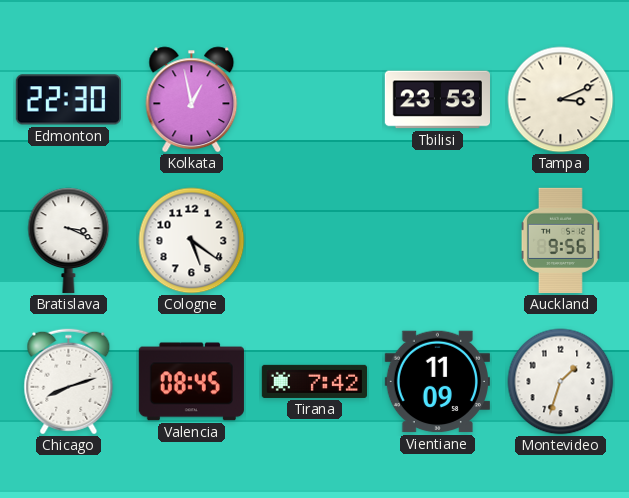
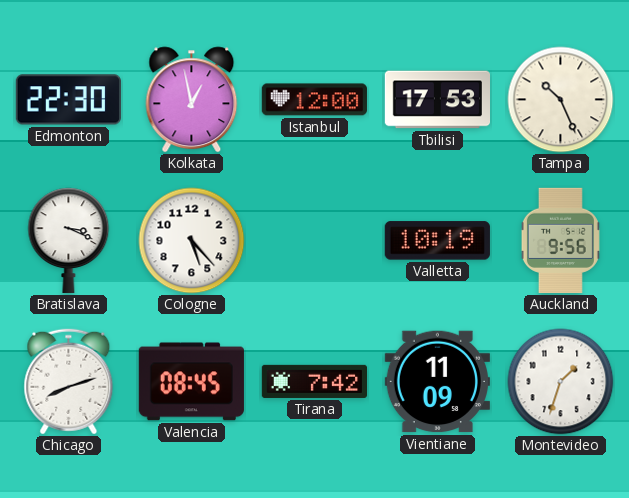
Istanbul: none -> 12:00
Tbilisi: 23:53 -> 17:53
Tampa: 3:11 -> 10:26
Cologne: 5:21 -> 5:23
Valletta: none -> 10:19
